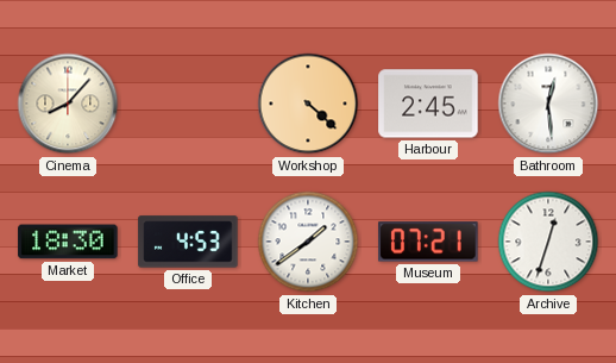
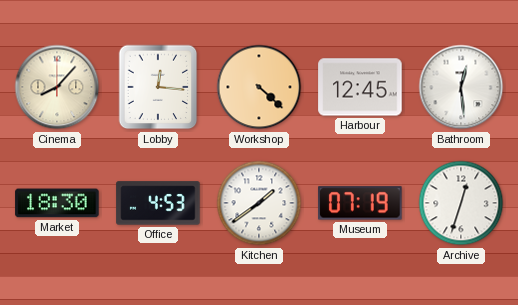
Lobby: none -> 12:16
Harbour: 2:45 -> 12:45
Museum: 07:21 -> 07:19
